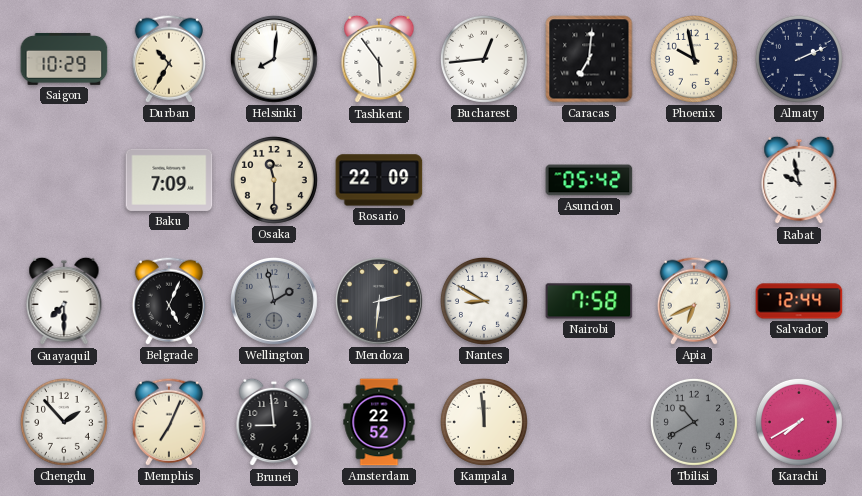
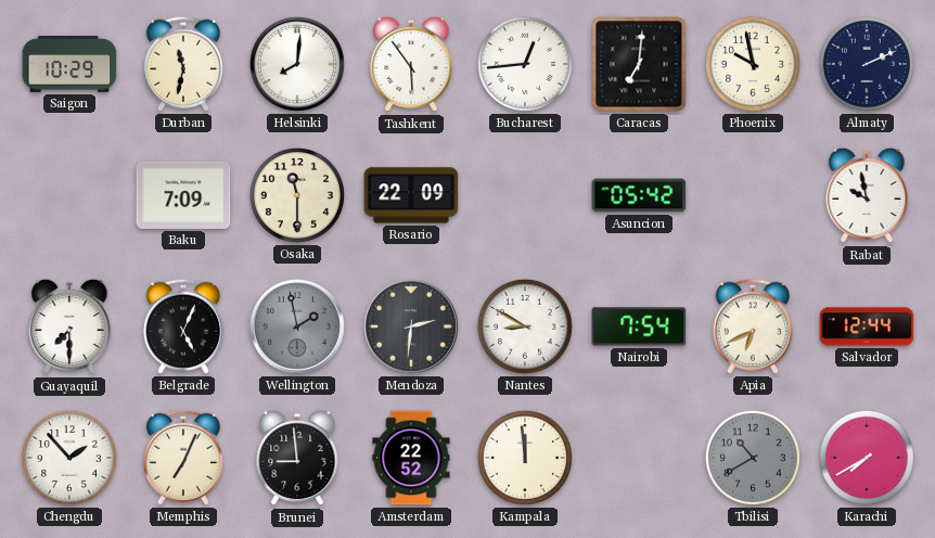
Durban: 10:35 -> 11:32
Nairobi: 7:58 -> 7:54
